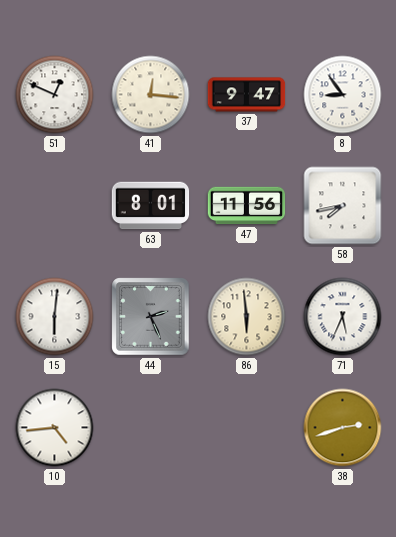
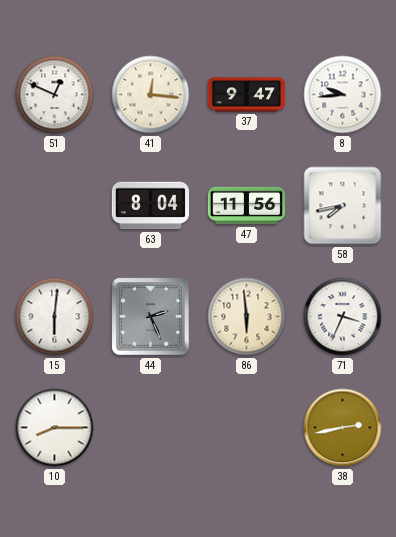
8: 8:54 -> 9:44
63: 8:01 -> 8:04
71: 5:34 -> 3:34
10: 4:44 -> 8:15
38: 2:42 -> 2:43
